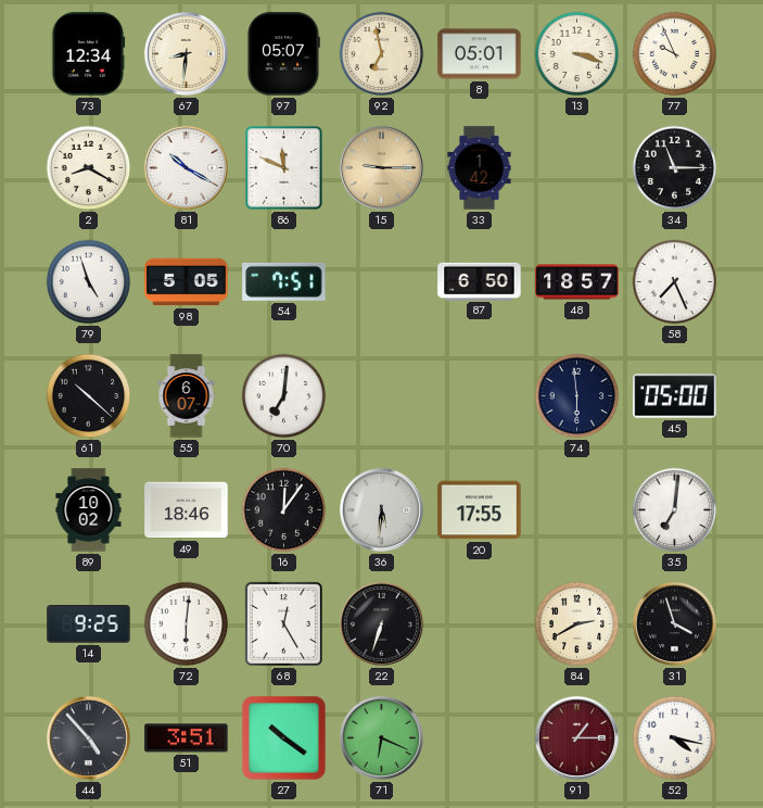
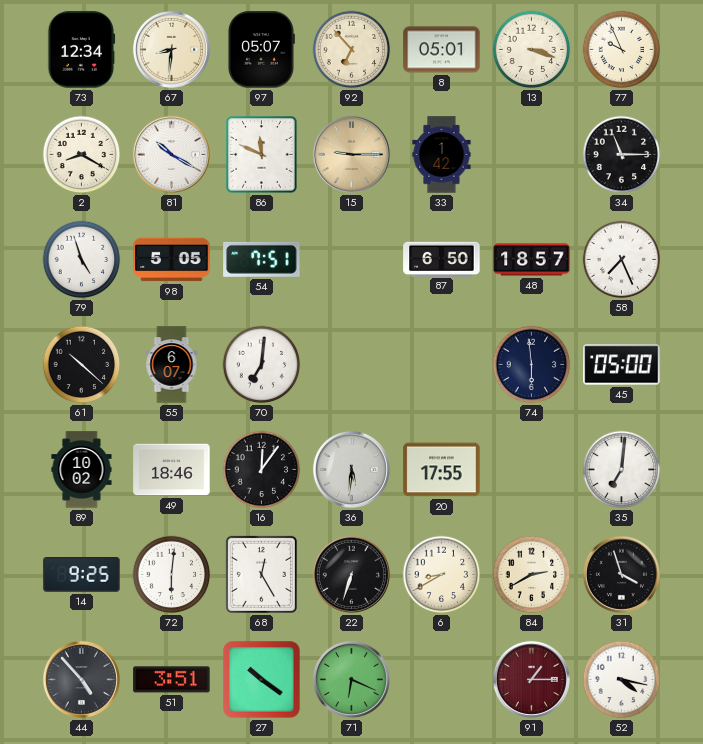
92: 6:58 -> 6:53
6: none -> 8:40
